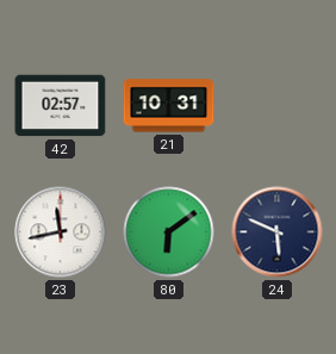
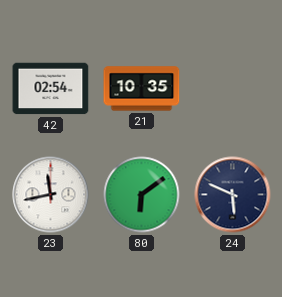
42: 02:57 -> 02:54
21: 10:31 -> 10:35
